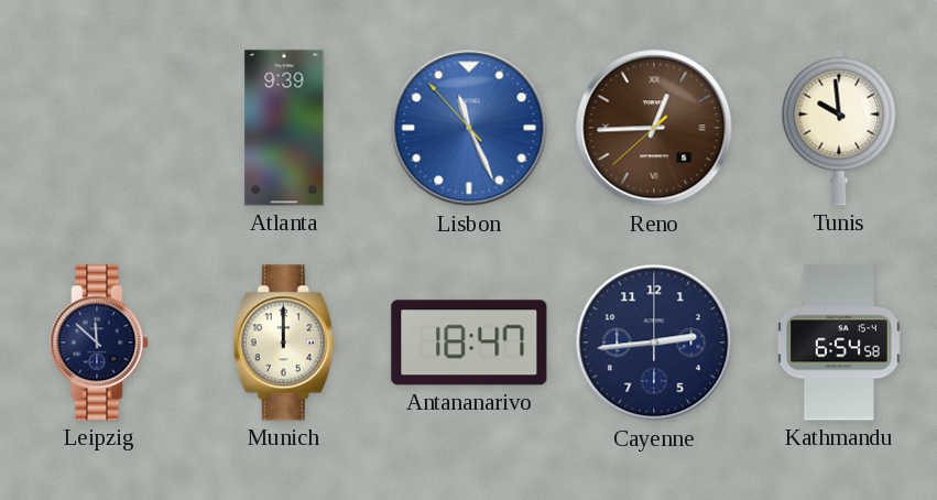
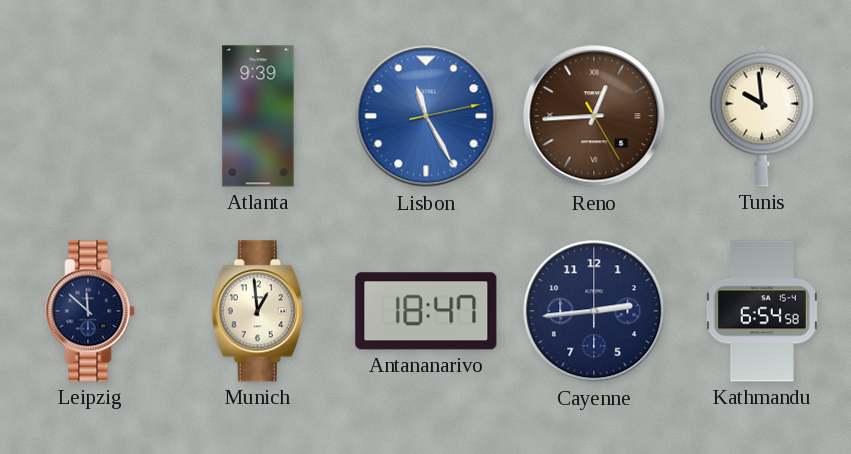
Lisbon: 11:25:53 -> 11:25:13
Reno: 12:44:38 -> 12:44:25
Munich: 12:00 -> 12:59
